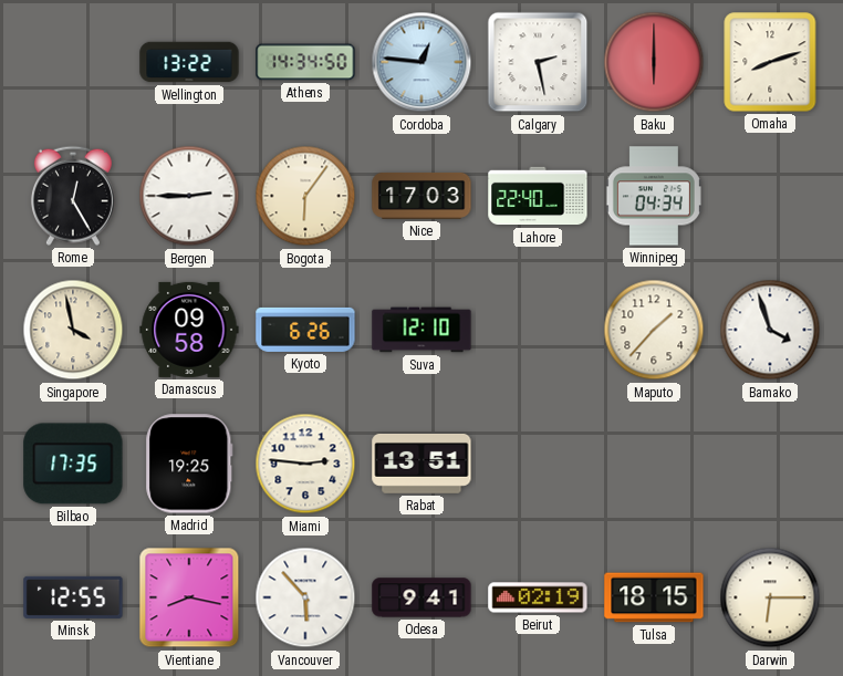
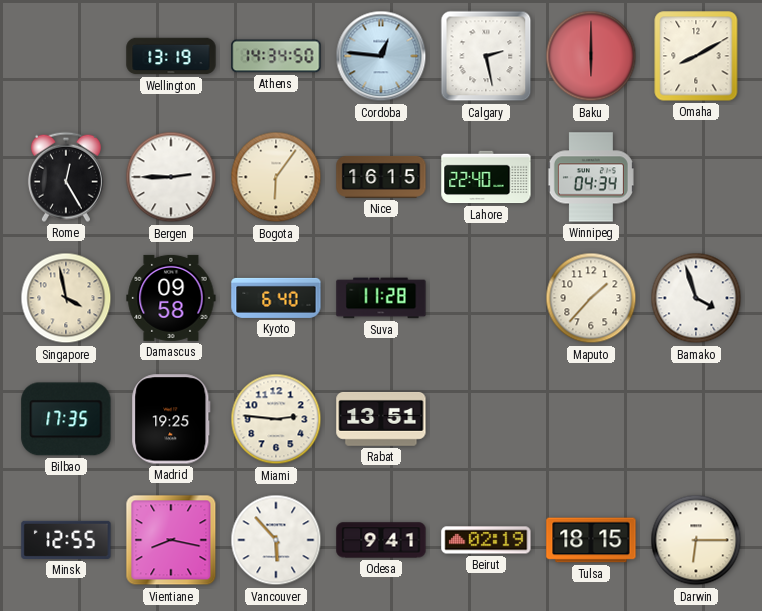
Wellington: 13:22 -> 13:19
Omaha: 8:12 -> 8:10
Nice: 17:03 -> 16:15
Kyoto: 6:26 -> 6:40
Suva: 12:10 -> 11:28
